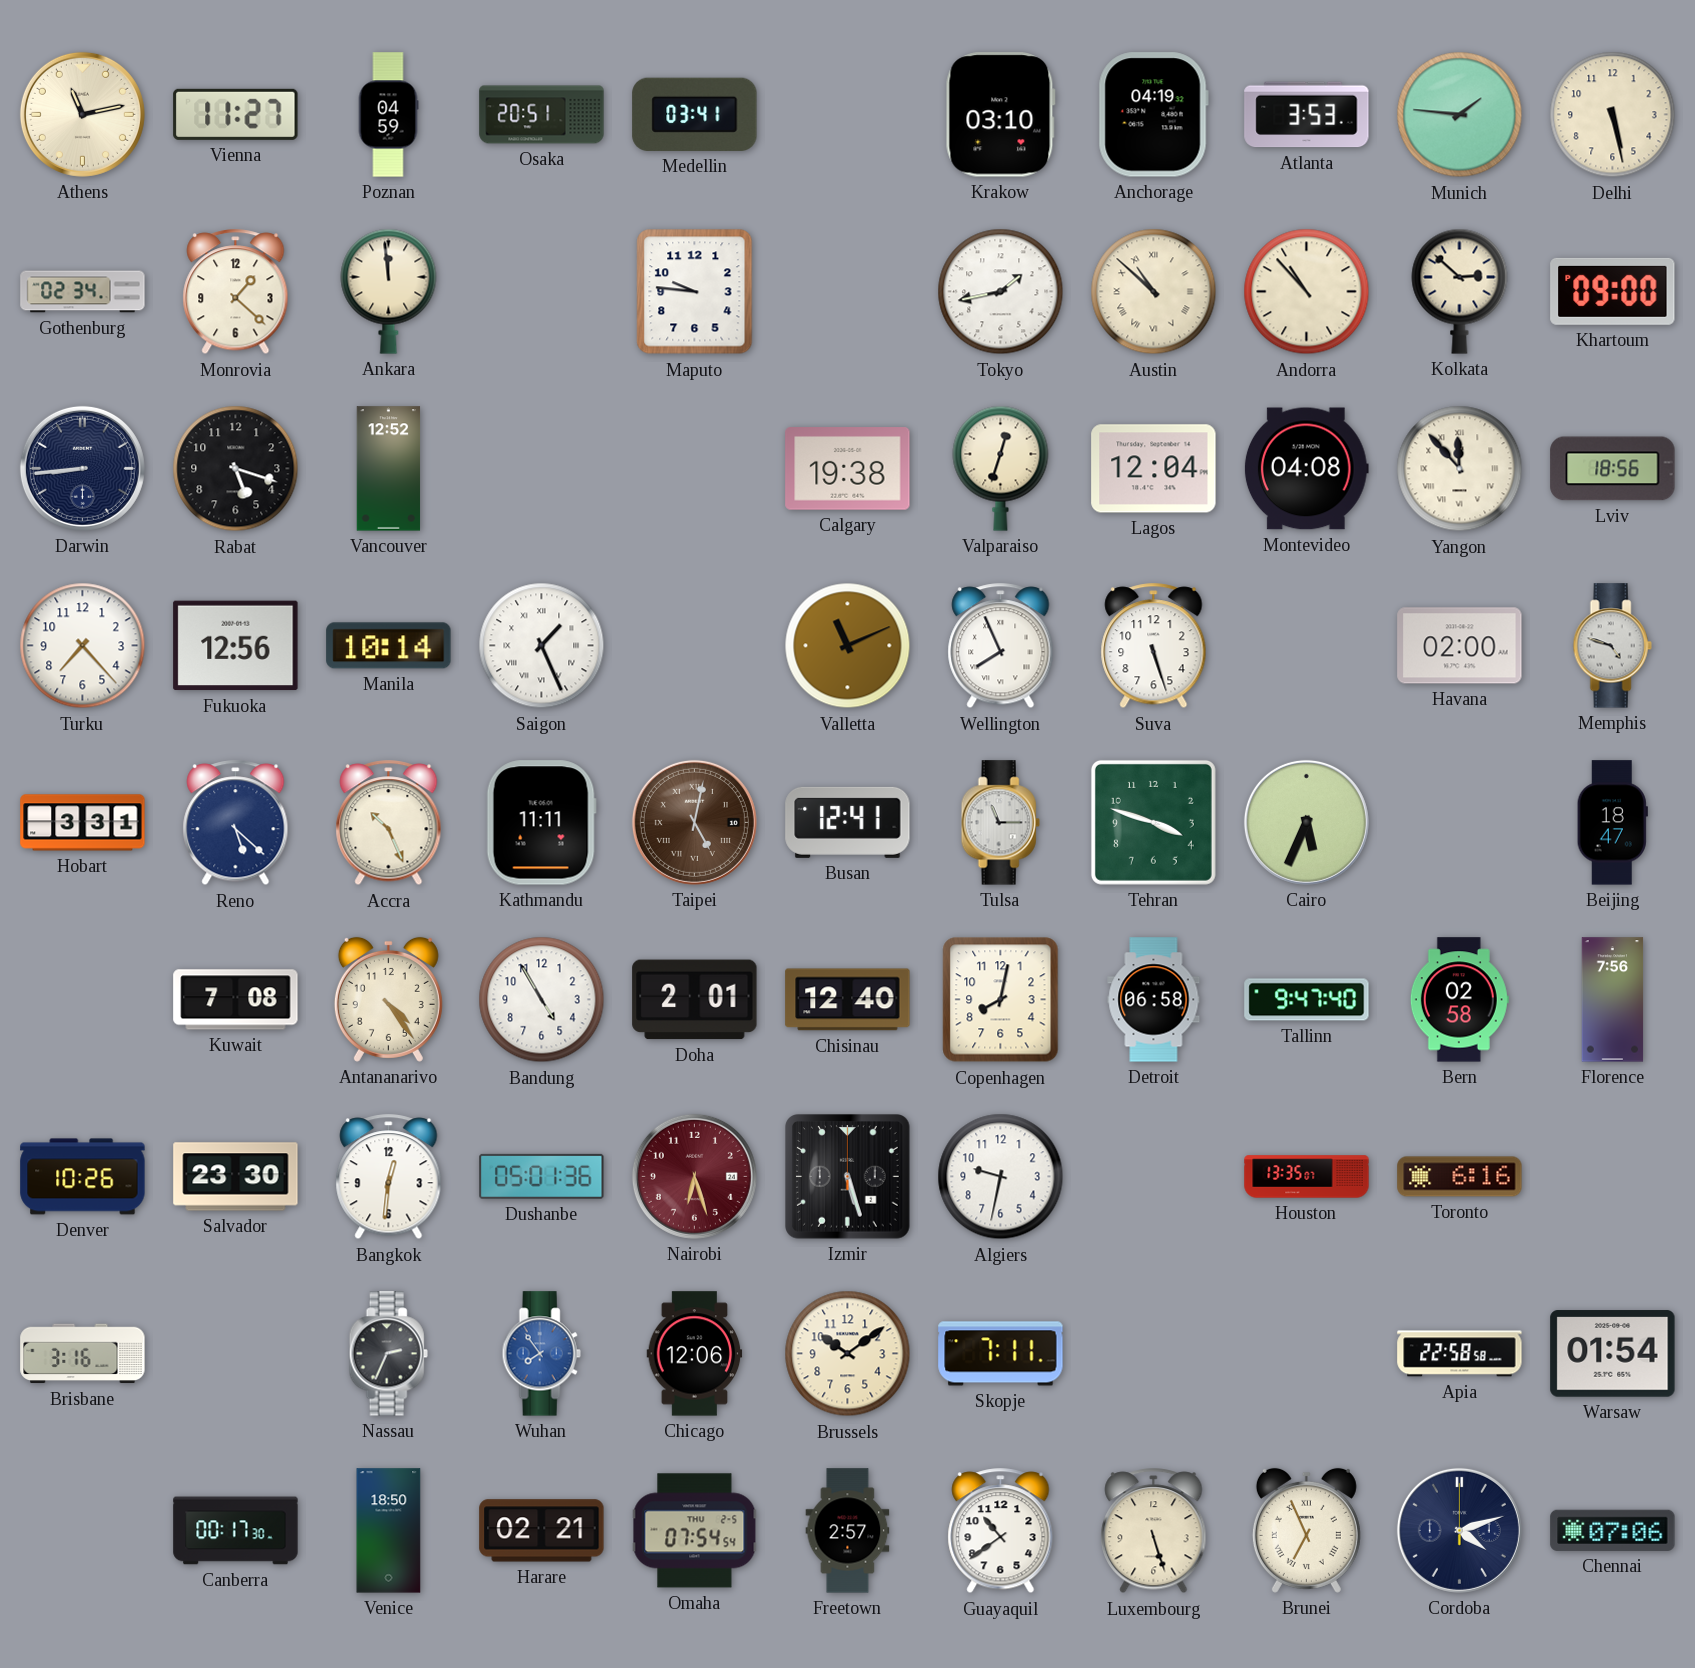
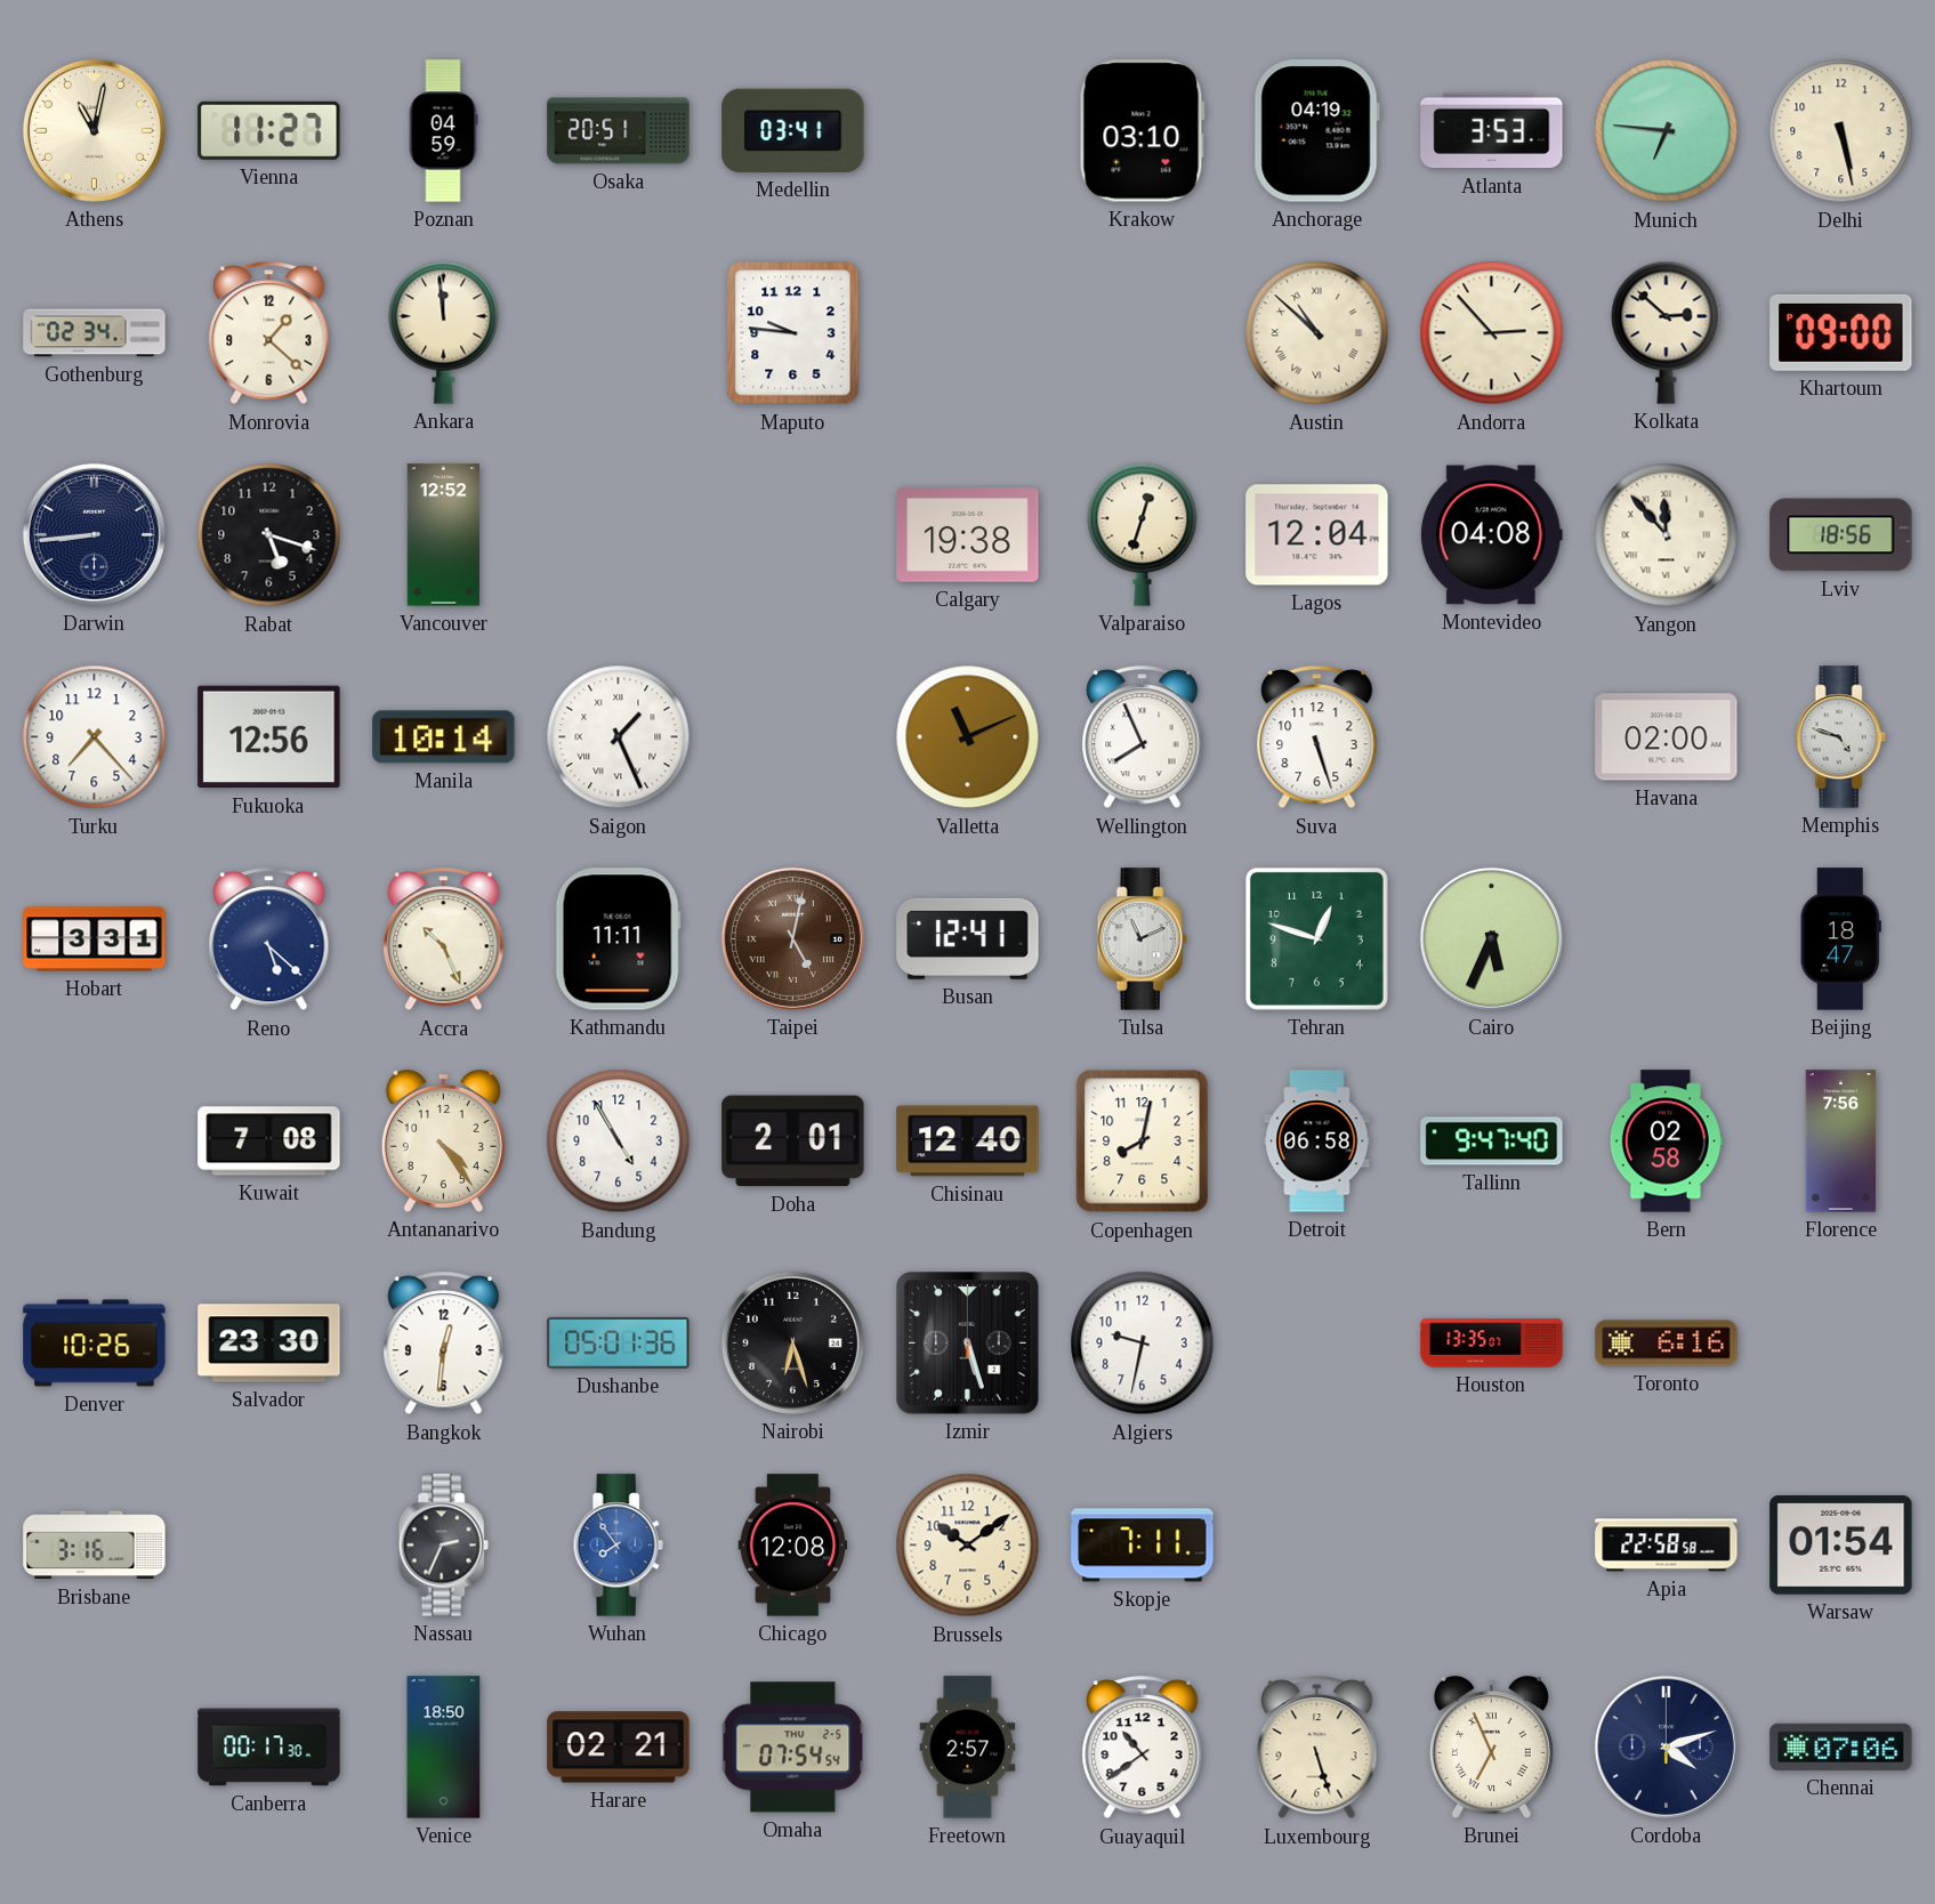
Athens: 11:13 -> 11:02
Munich: 1:46 -> 6:46
Tokyo: 1:43 -> none
Andorra: 10:53 -> 2:53
Tulsa: 11:15 -> 11:11
Tehran: 3:48 -> 12:48
Nairobi dial: burgundy -> black
Chicago: 12:06 -> 12:08
